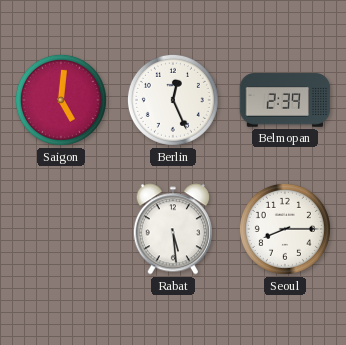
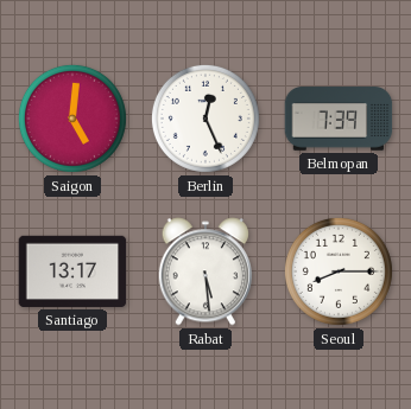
Belmopan: 2:39 -> 7:39
Santiago: none -> 13:17
